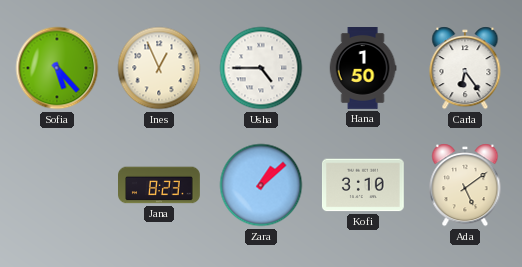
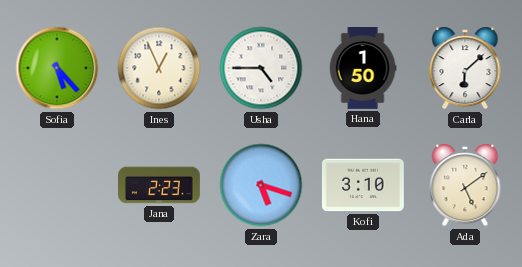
Carla: 6:24 -> 6:08
Jana: 8:23 -> 2:23
Zara: 1:08 -> 5:18
